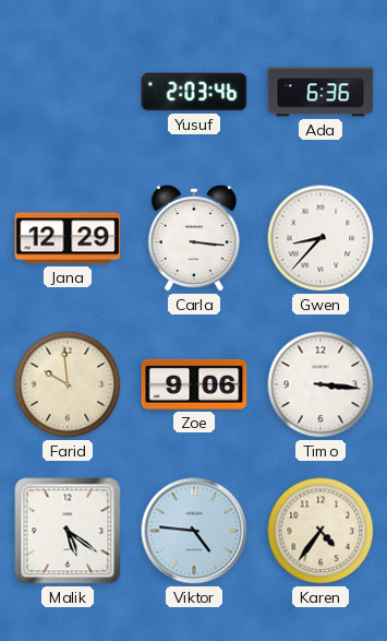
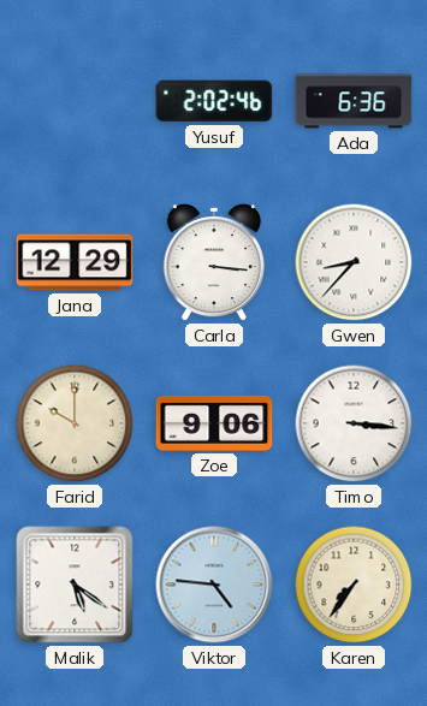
Yusuf: 2:03 -> 2:02
Farid: 9:59 -> 10:00
Karen: 4:36 -> 7:36
